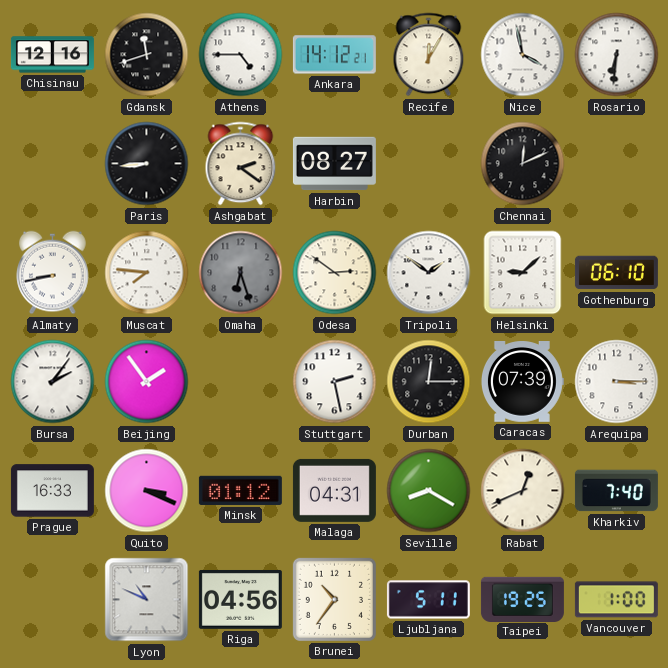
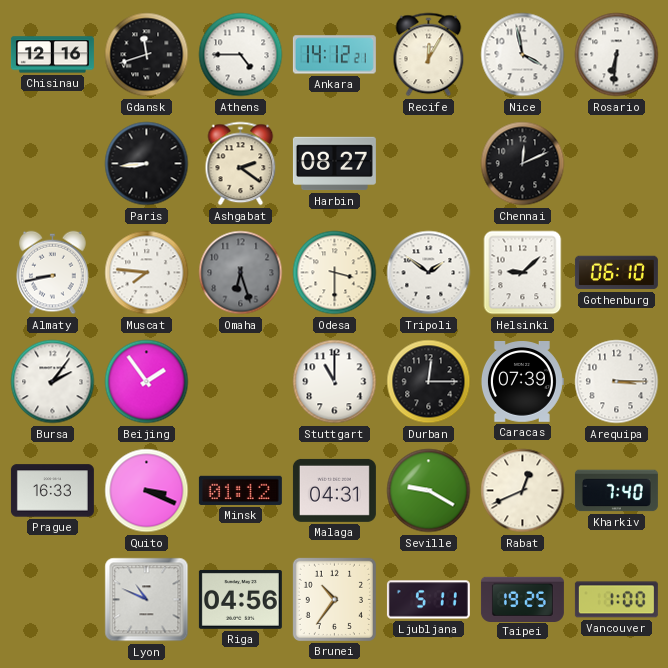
Odesa: 2:51 -> 3:30
Stuttgart: 2:28 -> 11:00
Seville: 8:20 -> 9:20
